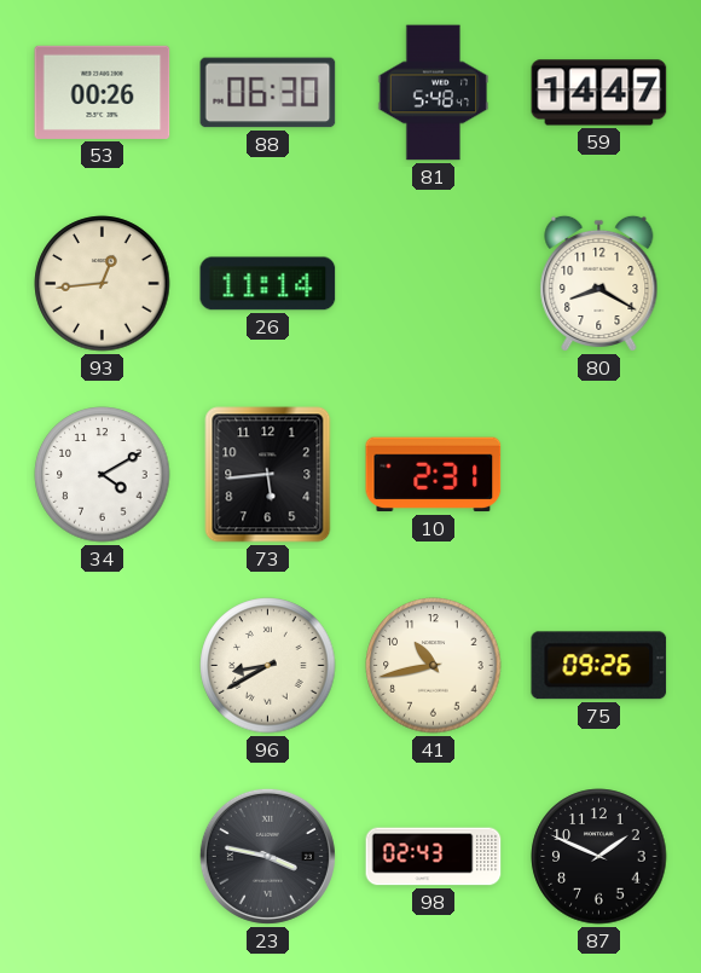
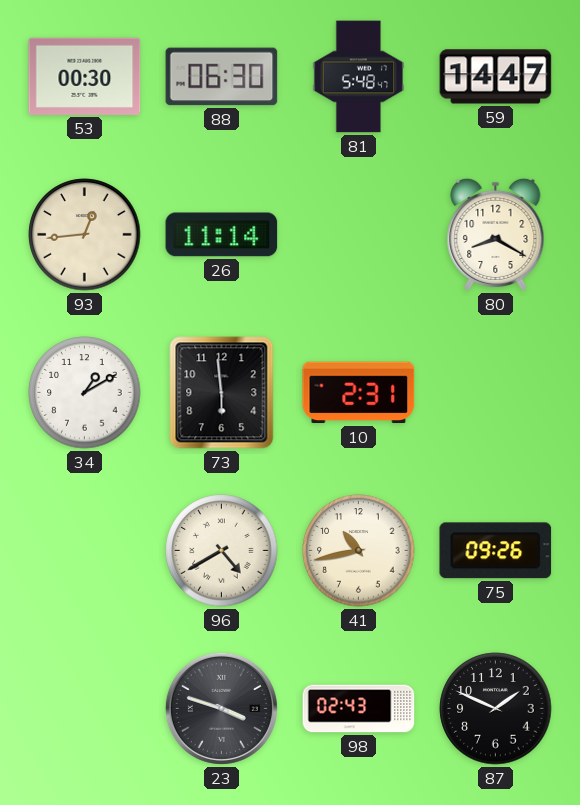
53: 00:26 -> 00:30
34: 4:10 -> 1:10
73: 5:44 -> 5:59
96: 8:40 -> 4:40
23: 3:47 -> 3:48
